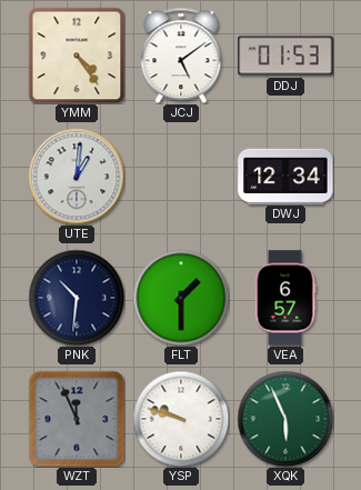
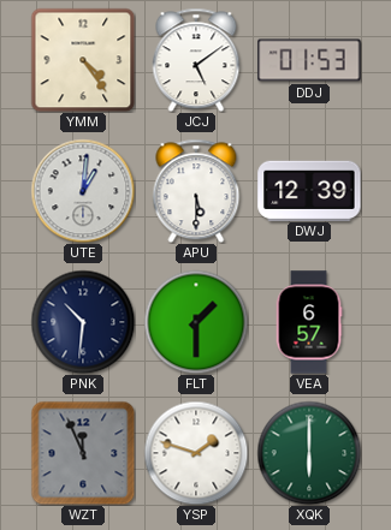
APU: none -> 5:30
DWJ: 12:34 -> 12:39
YSP: 9:48 -> 1:48
XQK: 5:56 -> 6:00
